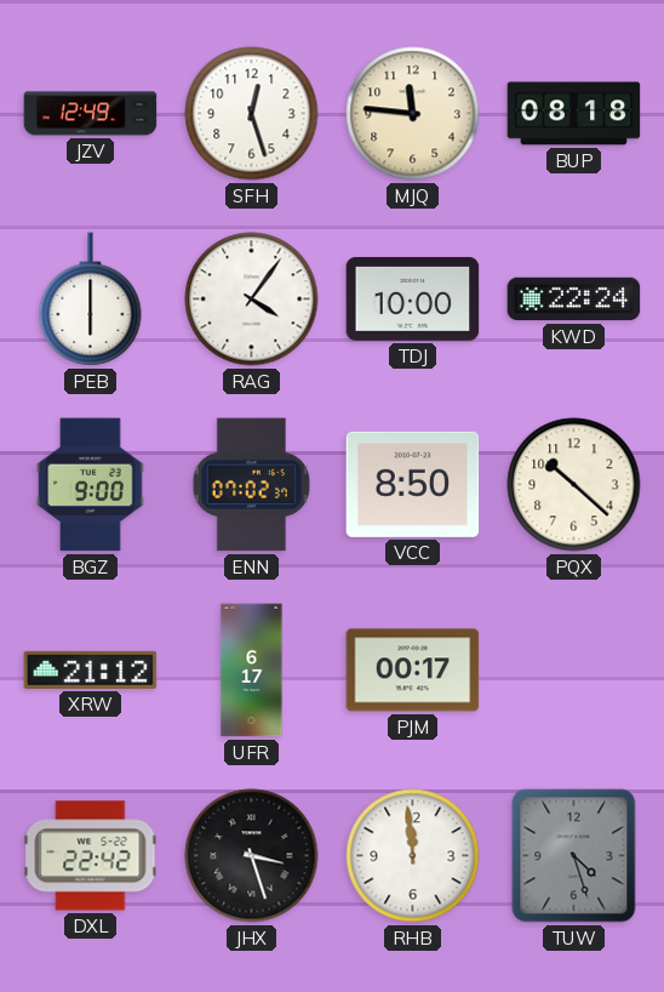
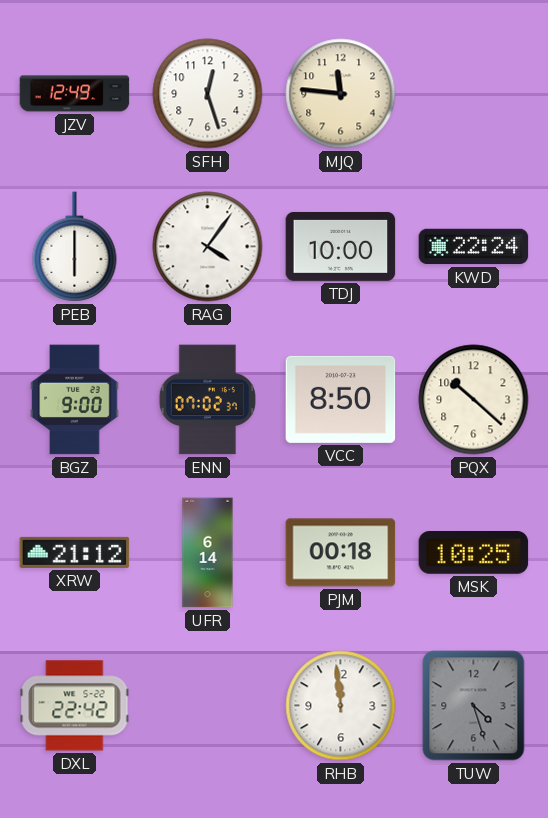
BUP: 08:18 -> none
UFR: 6:17 -> 6:14
PJM: 00:17 -> 00:18
MSK: none -> 10:25
JHX: 3:27 -> none
